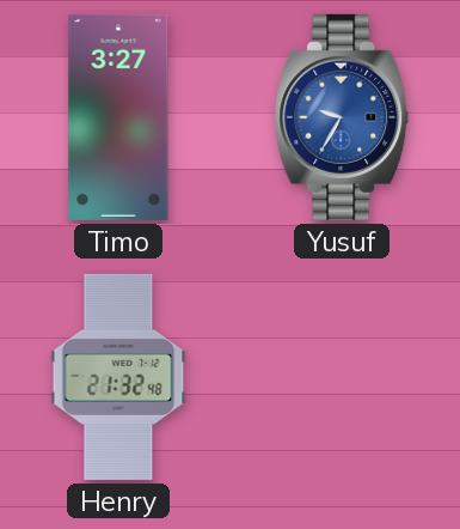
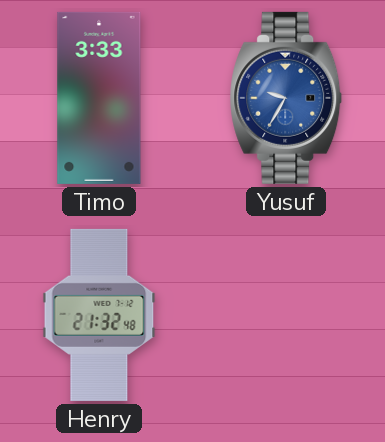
Timo: 3:27 -> 3:33
